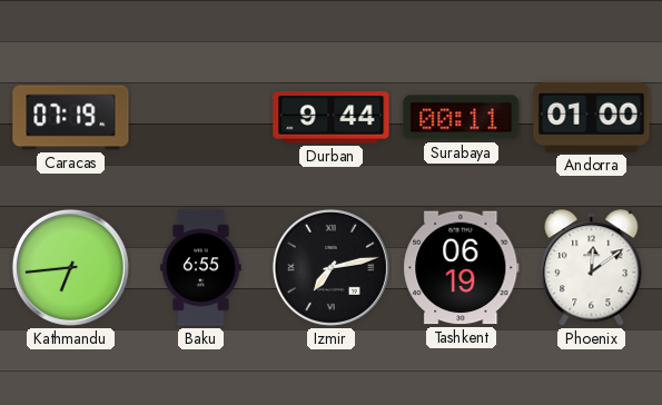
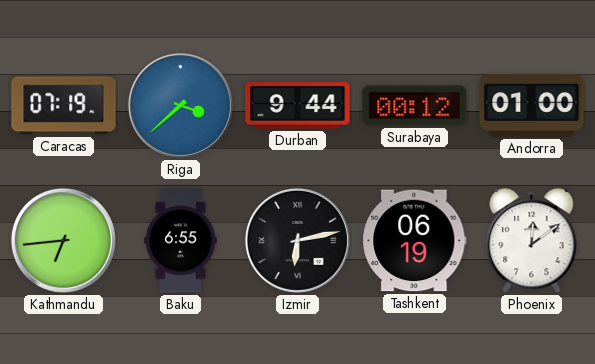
Riga: none -> 3:38
Surabaya: 00:11 -> 00:12
Izmir: 7:13 -> 6:13
